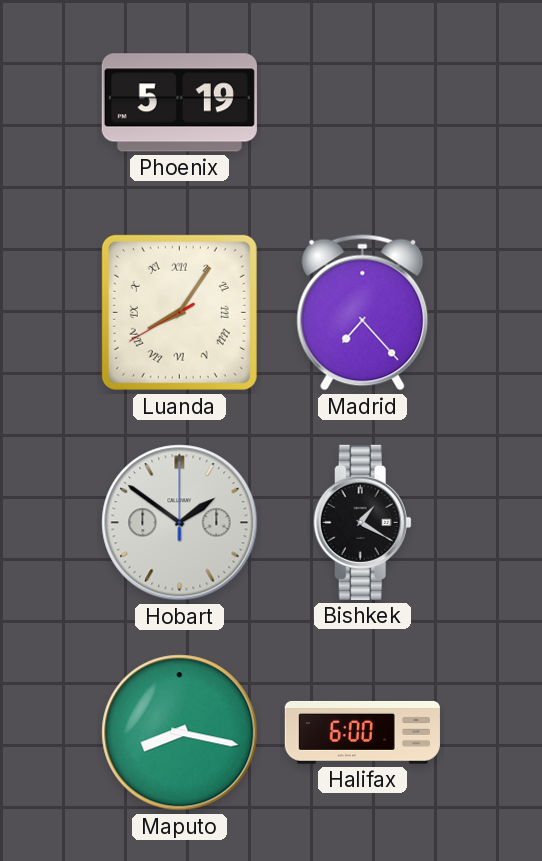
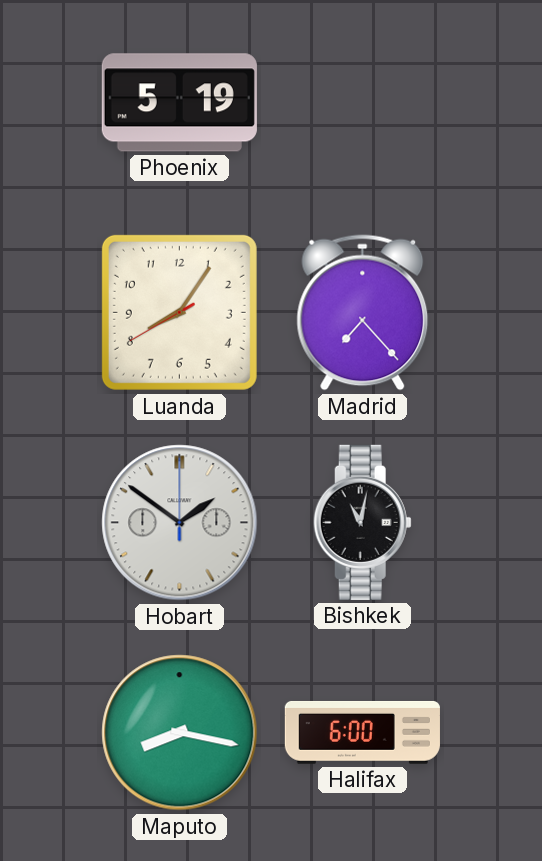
Luanda numerals: Roman -> Arabic
Bishkek: 1:20 -> 11:02
